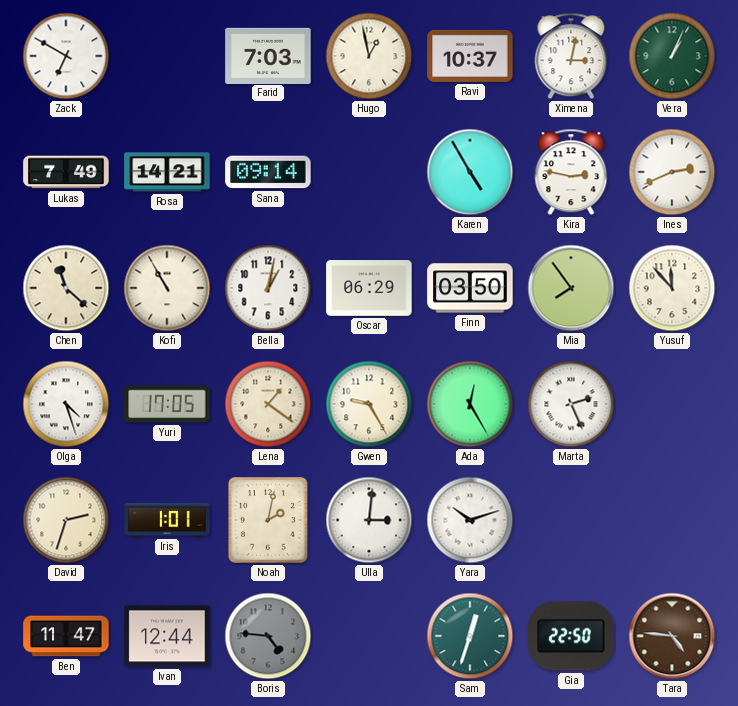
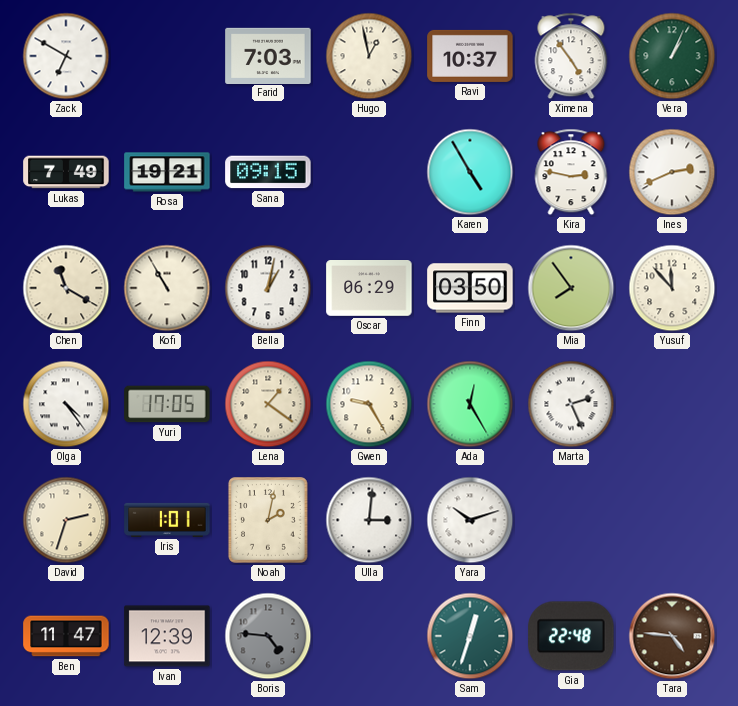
Ximena: 3:02 -> 4:54
Rosa: 14:21 -> 19:21
Sana: 09:14 -> 09:15
Chen: 11:22 -> 11:20
Olga: 4:27 -> 4:24
Ivan: 12:44 -> 12:39
Gia: 22:50 -> 22:48
